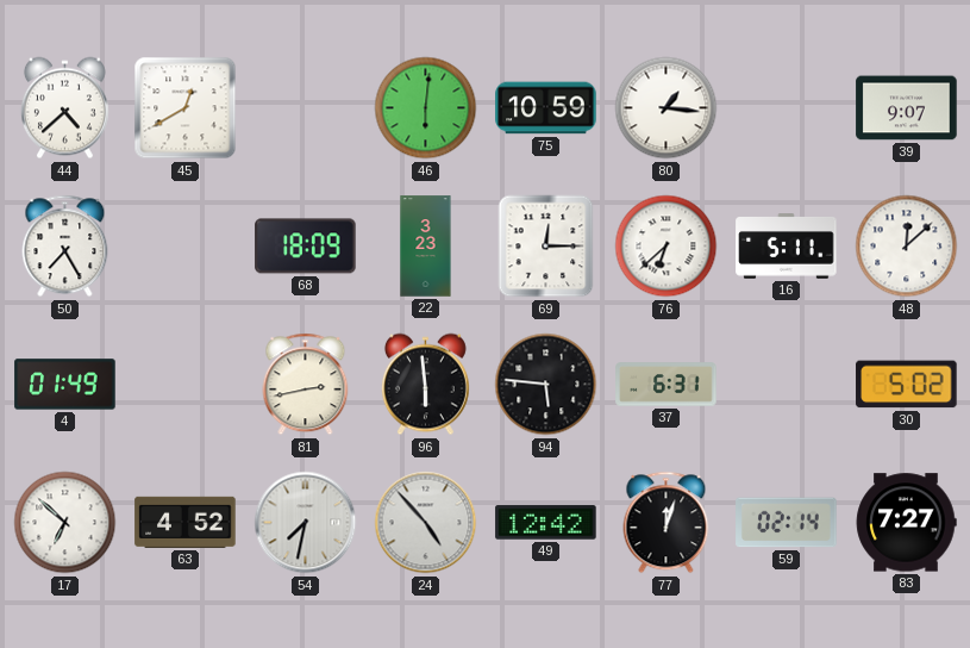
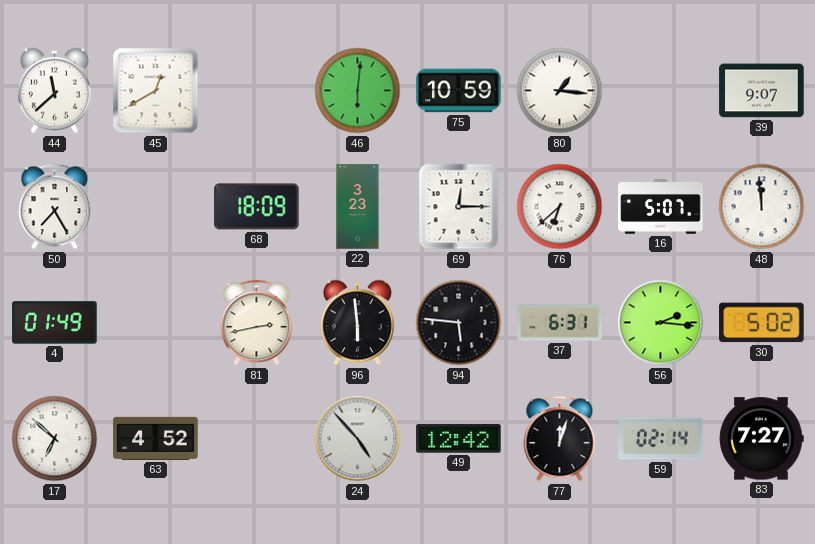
44: 4:38 -> 11:38
16: 5:11 -> 5:07
48: 12:08 -> 11:59
56: none -> 2:16
54: 7:32 -> none
